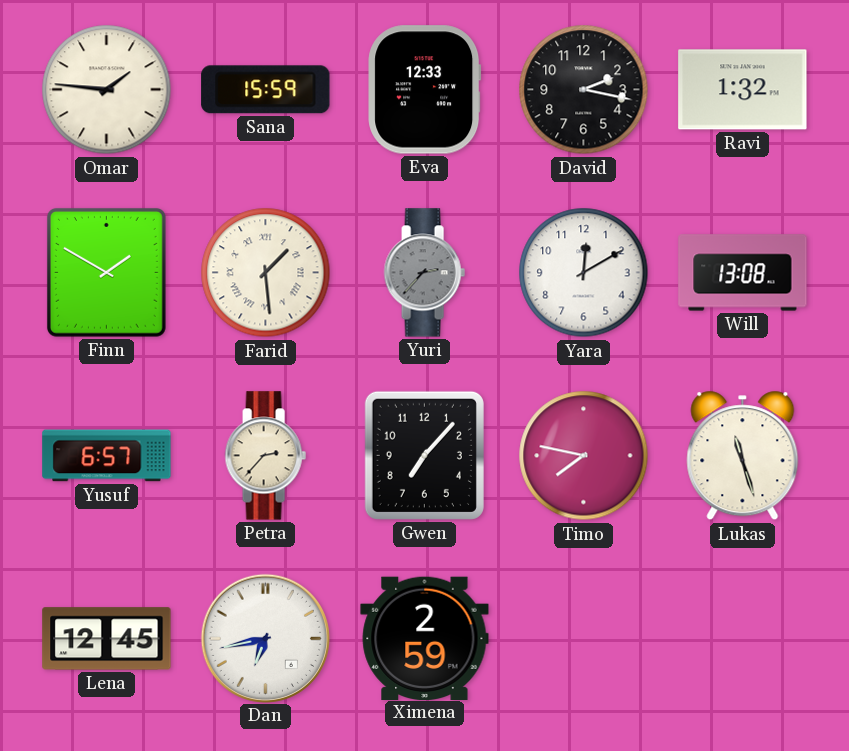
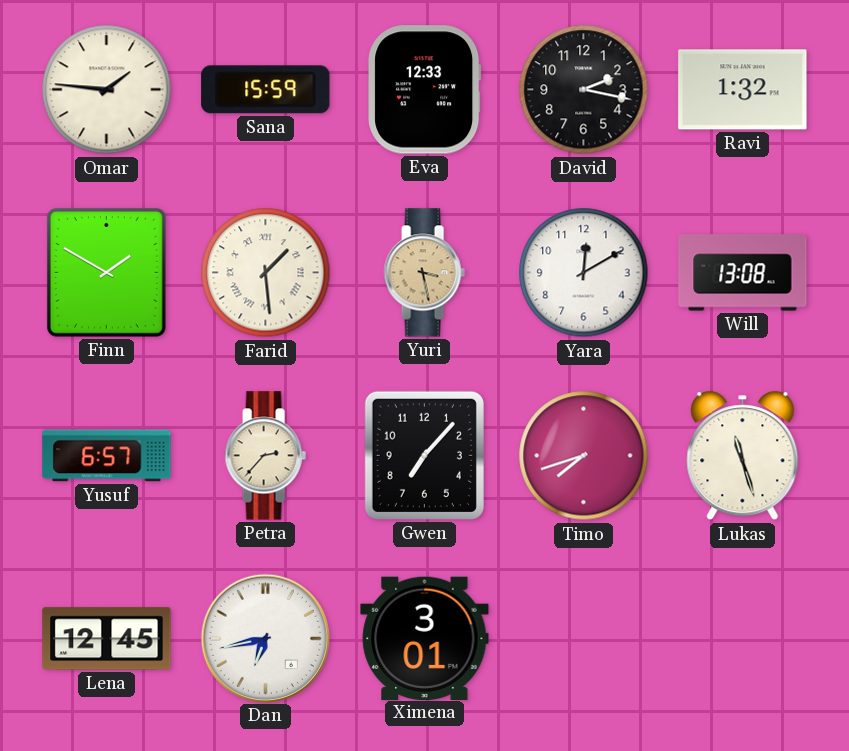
Yuri: 2:37 -> 3:28
Yuri dial: grey -> champagne
Timo: 7:47 -> 7:42
Ximena: 2:59 -> 3:01
